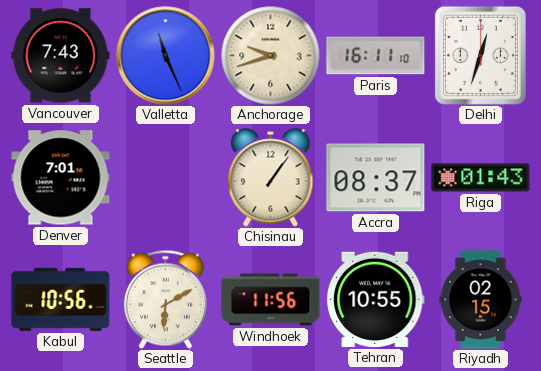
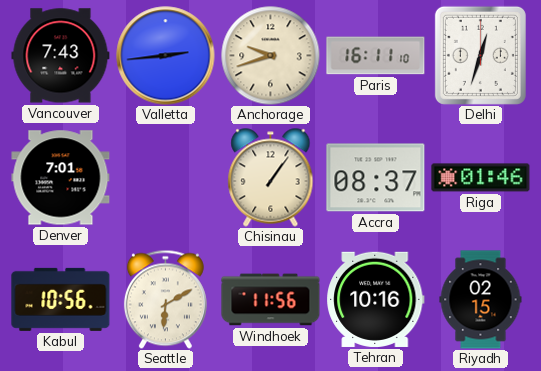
Valletta: 11:26 -> 2:44
Riga: 01:43 -> 01:46
Tehran: 10:55 -> 10:16
